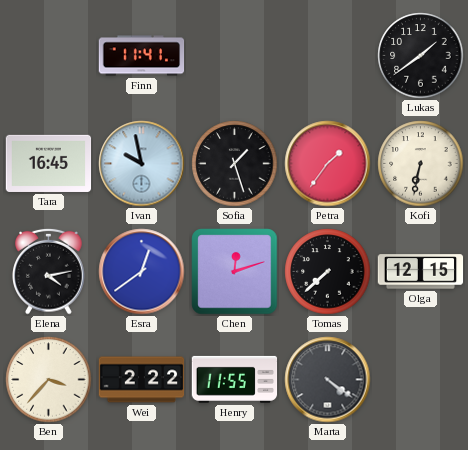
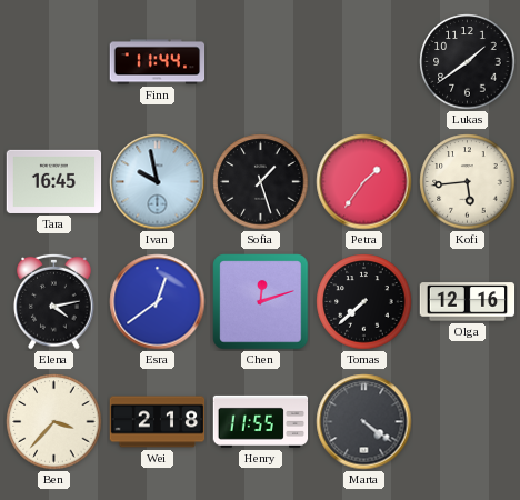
Finn: 11:41 -> 11:44
Kofi: 6:32 -> 5:44
Olga: 12:15 -> 12:16
Wei: 2:22 -> 2:18
